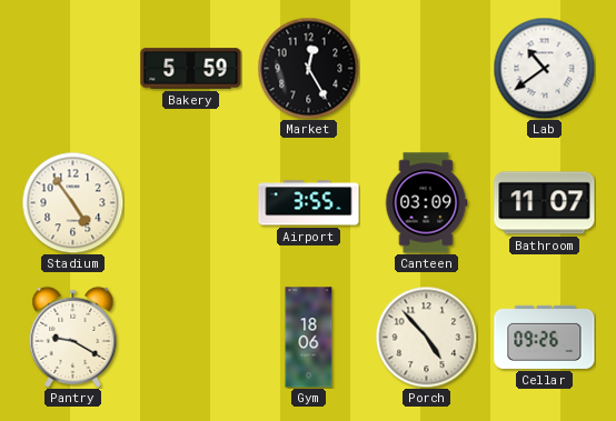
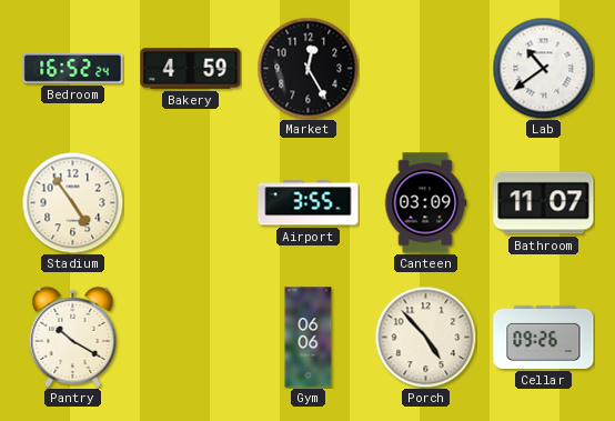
Bedroom: none -> 16:52
Bakery: 5:59 -> 4:59
Pantry: 9:20 -> 10:20
Gym: 18:06 -> 06:06
